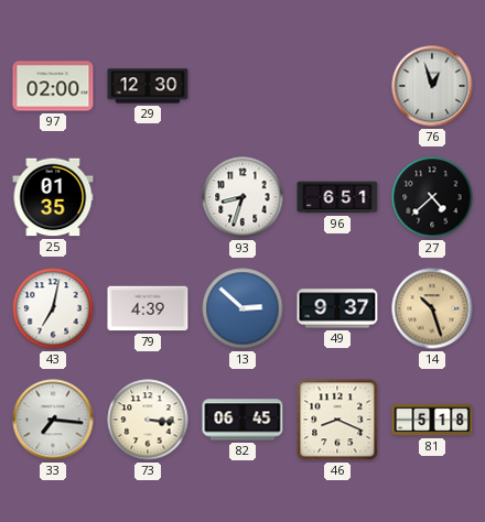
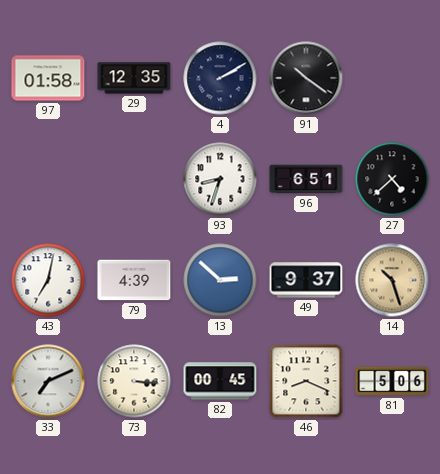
97: 02:00 -> 01:58
29: 12:30 -> 12:35
4: none -> 2:10
91: none -> 10:21
76: 12:57 -> none
25: 01:35 -> none
33: 7:16 -> 7:11
82: 06:45 -> 00:45
81: 5:18 -> 5:06
